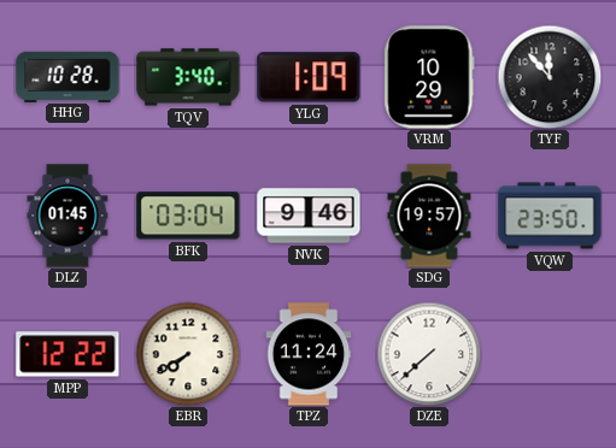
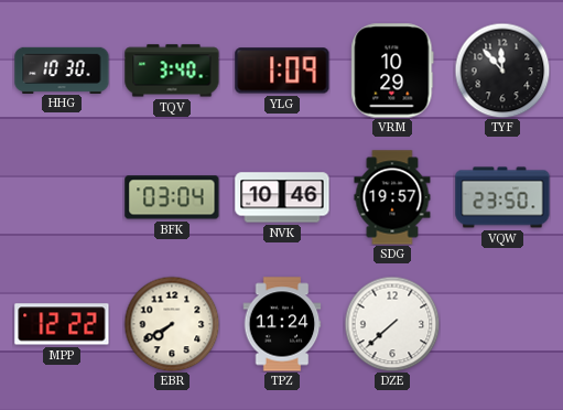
HHG: 10:28 -> 10:30
DLZ: 01:45 -> none
NVK: 9:46 -> 10:46
